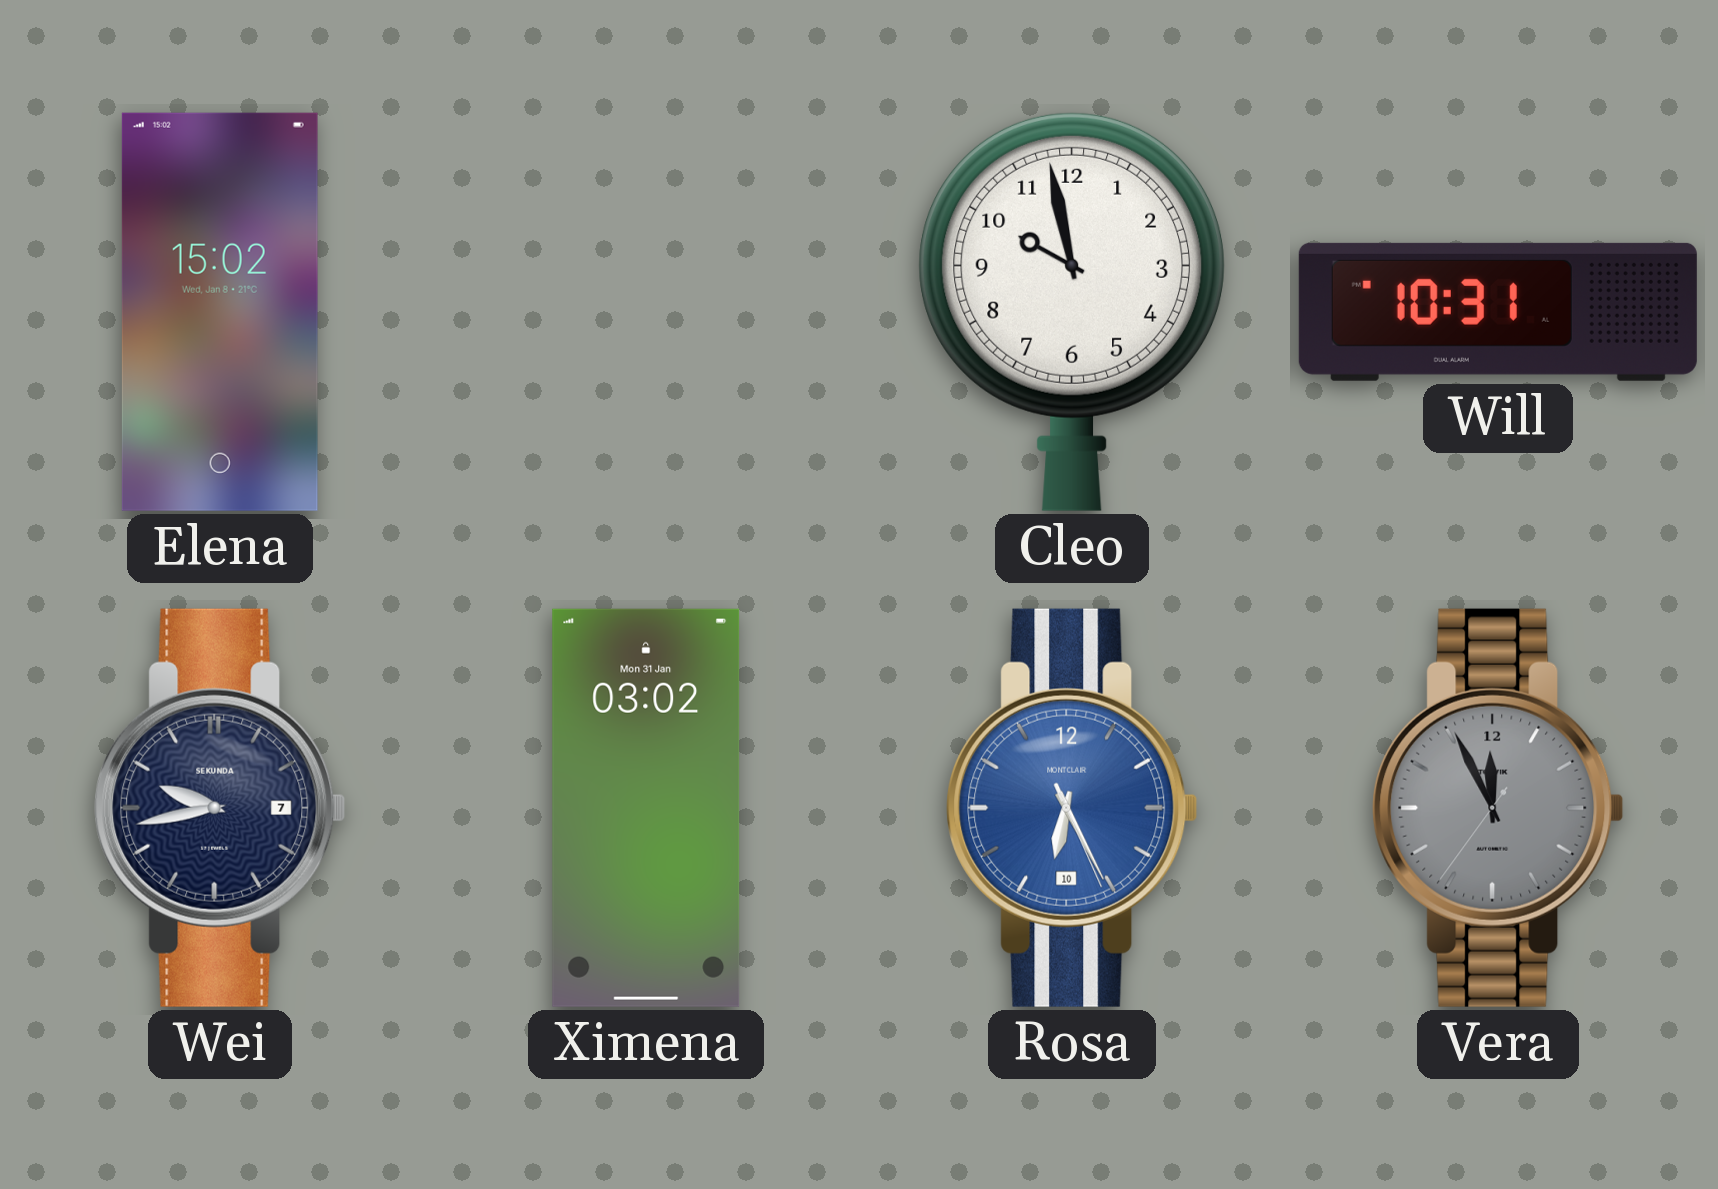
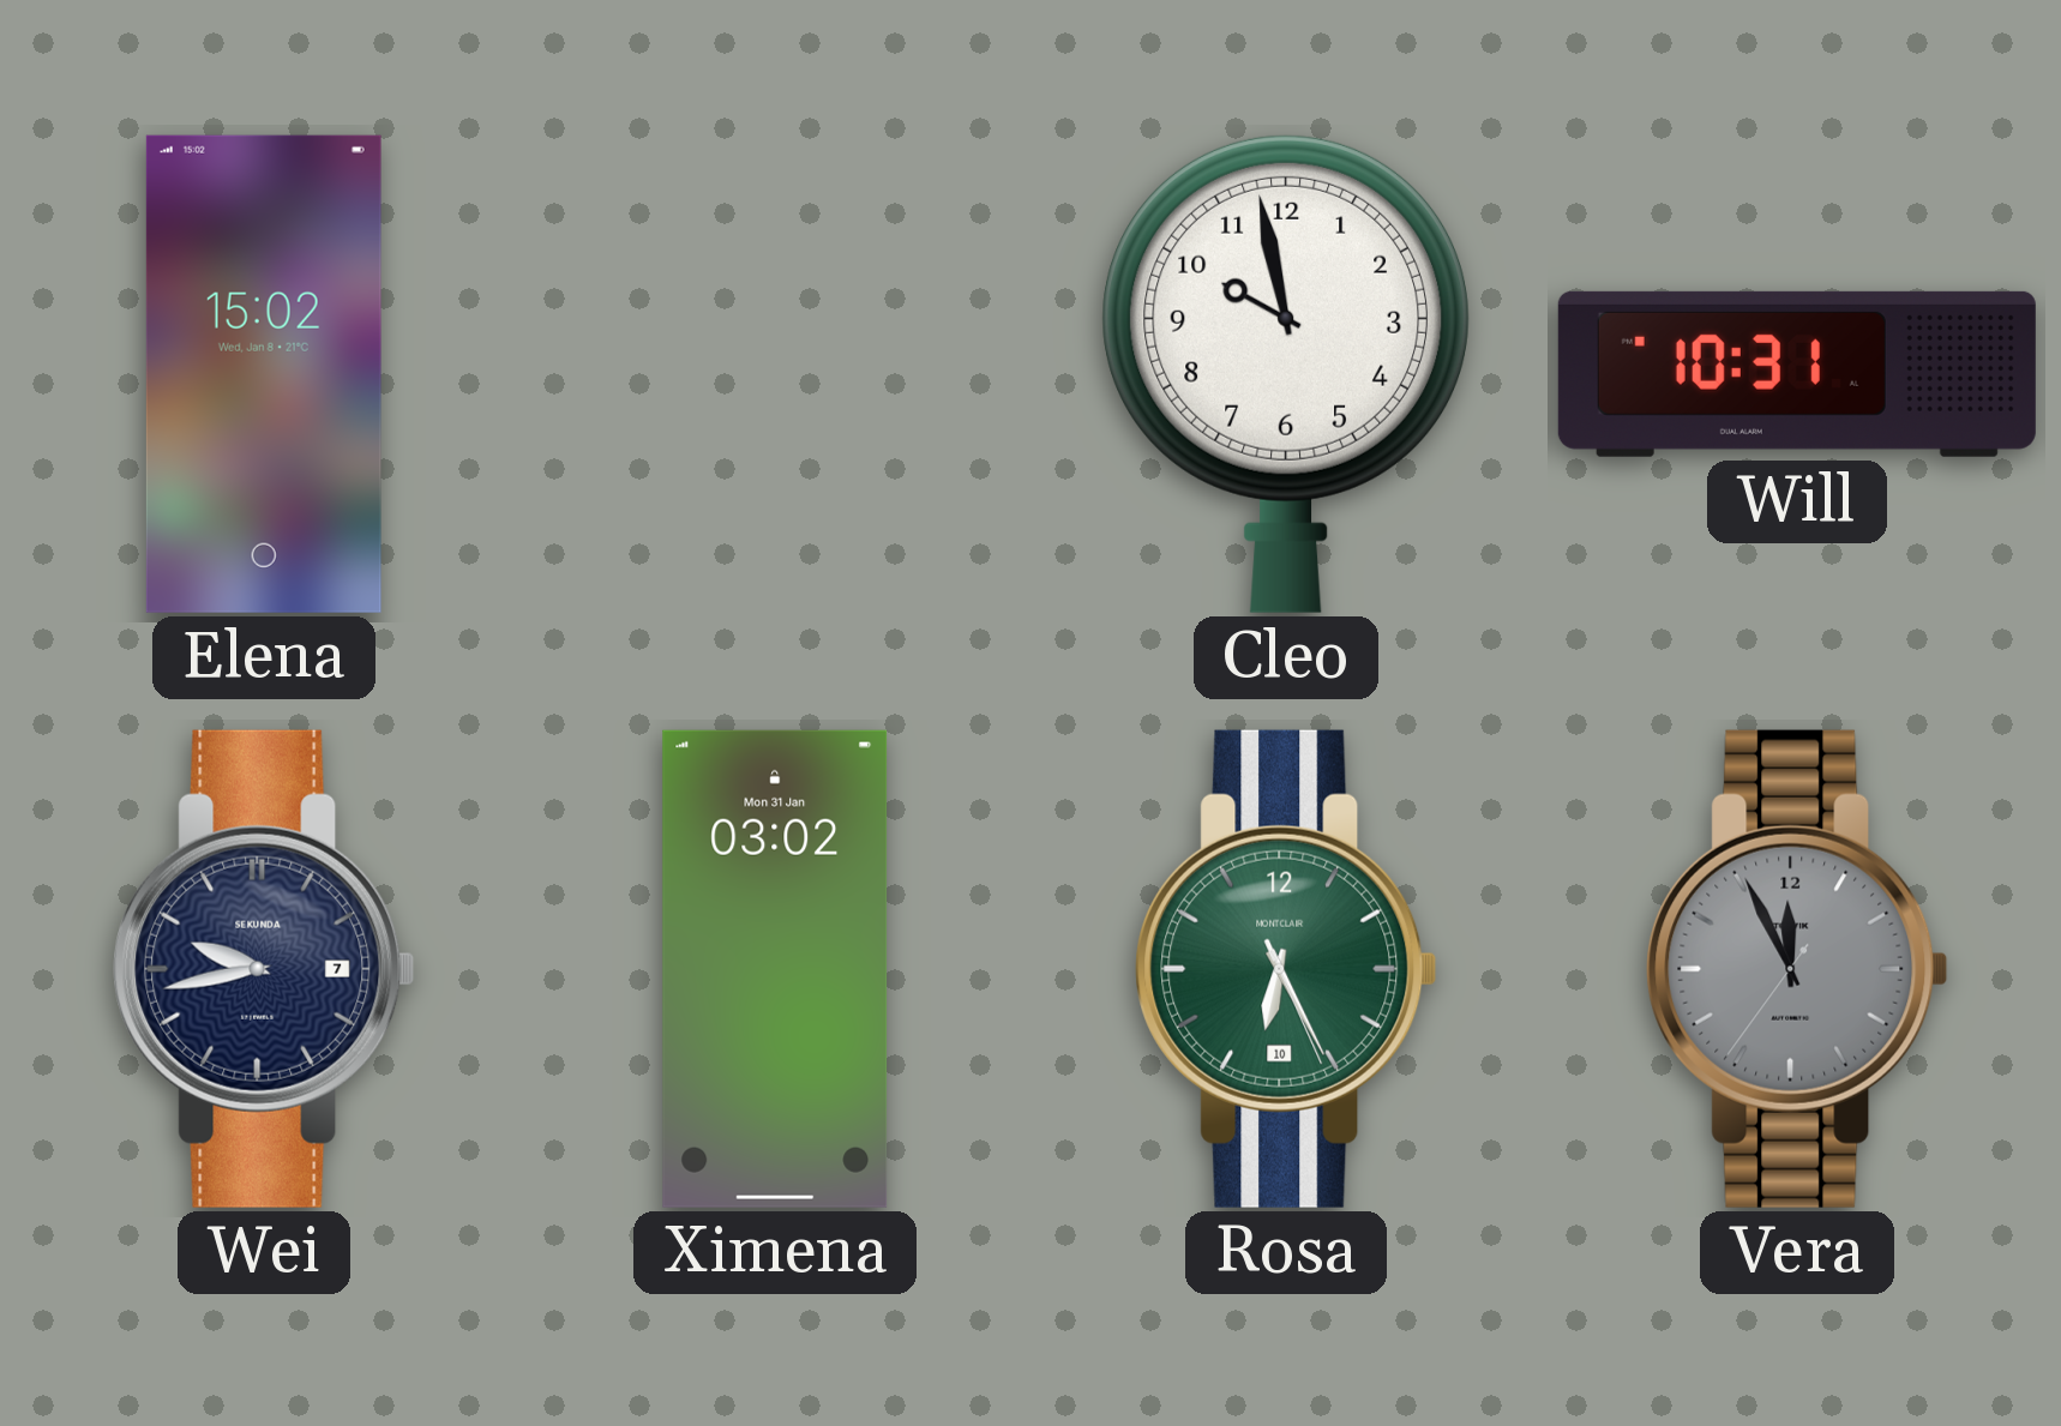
Rosa dial: blue -> green
